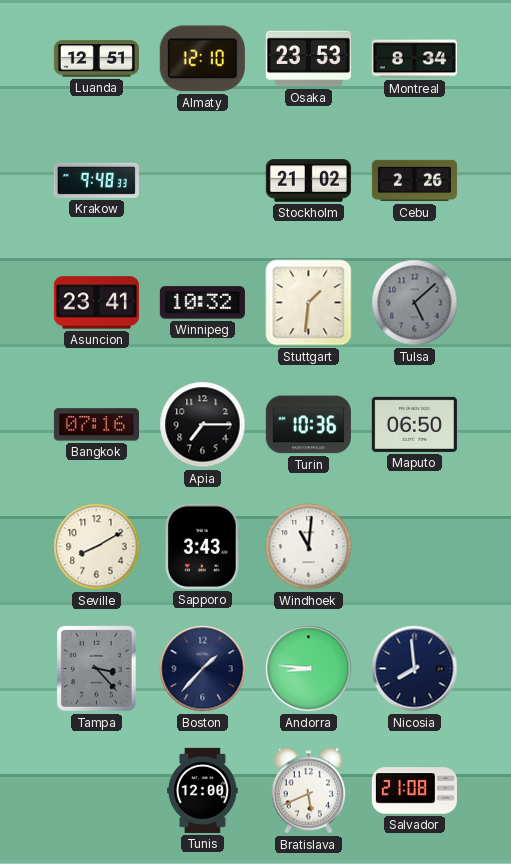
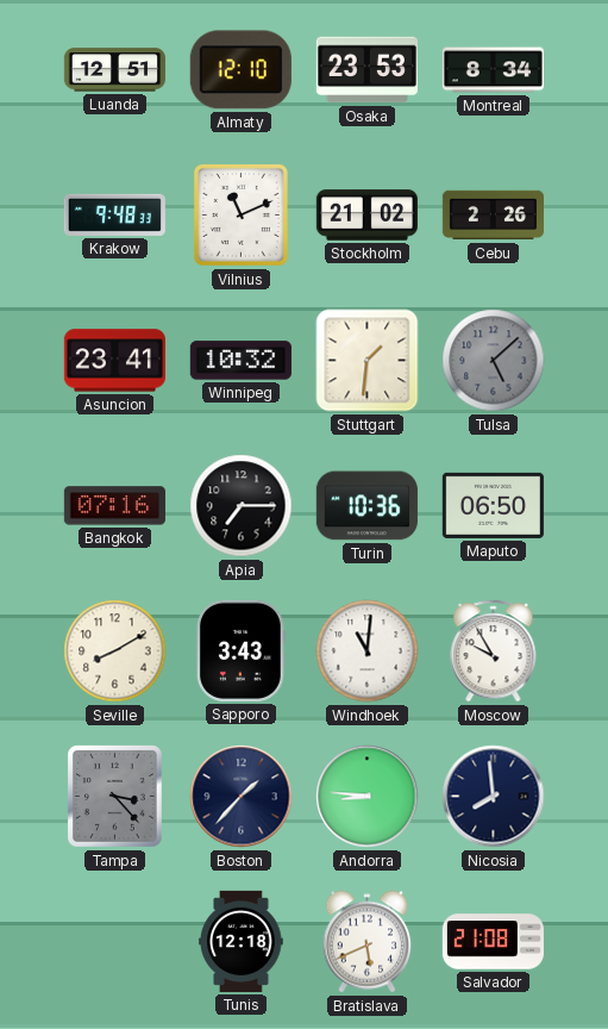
Vilnius: none -> 11:11
Moscow: none -> 9:55
Tunis: 12:00 -> 12:18
